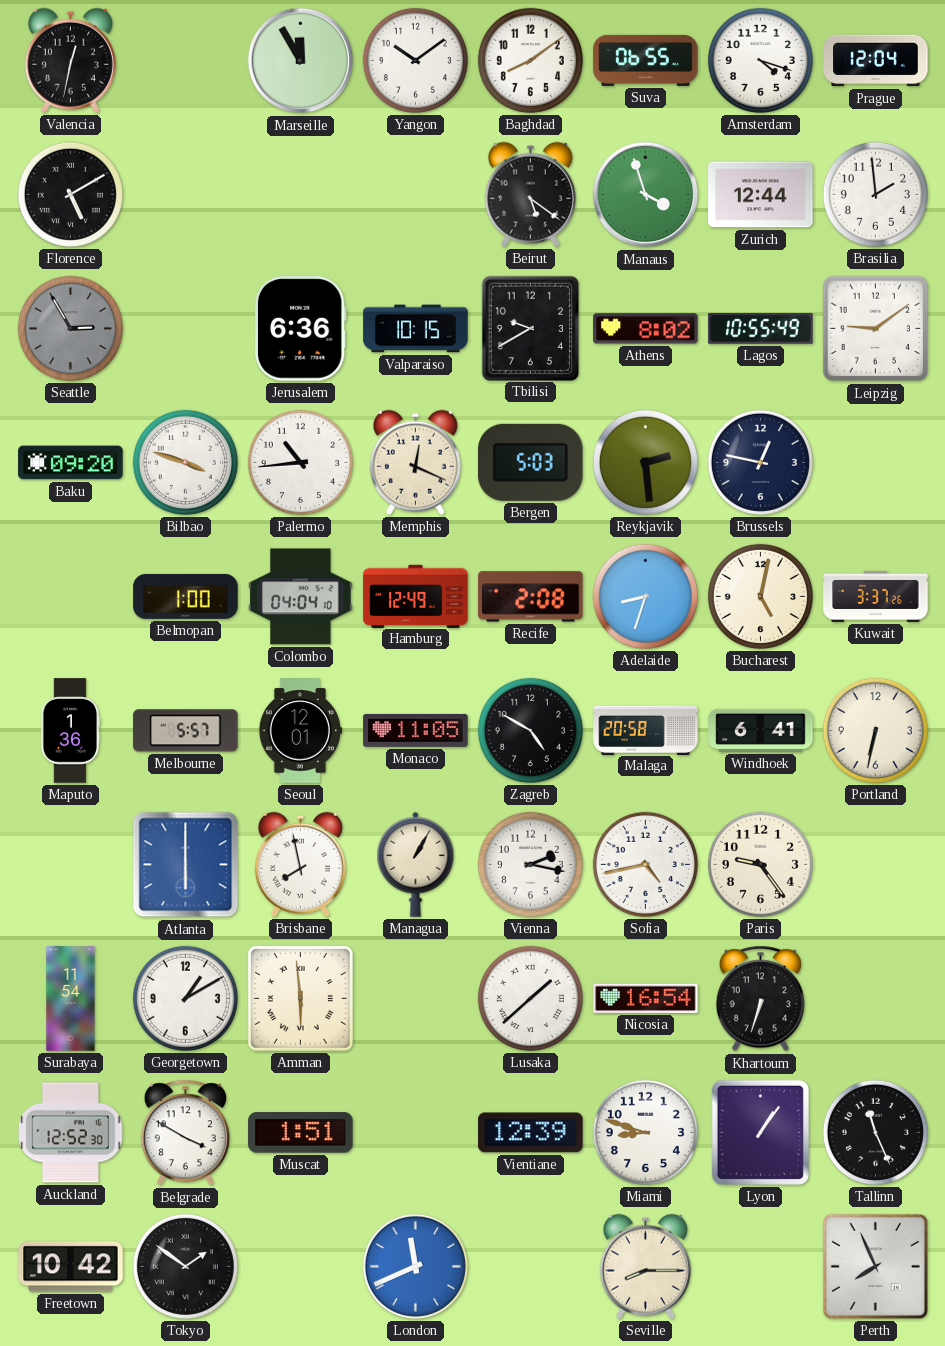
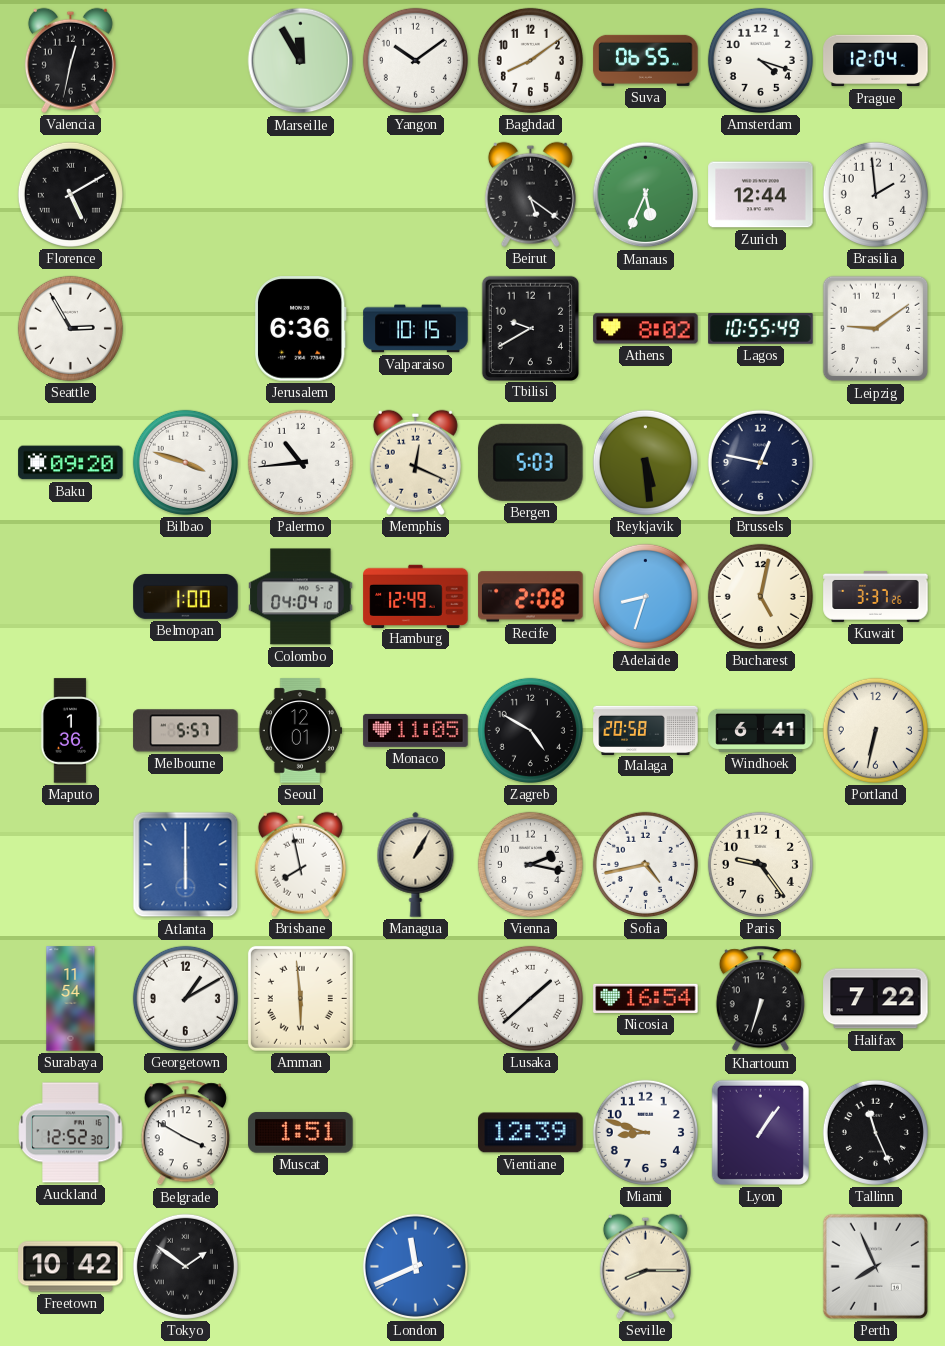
Manaus: 3:57 -> 5:34
Seattle dial: grey -> white
Reykjavik: 2:29 -> 5:29
Halifax: none -> 7:22
